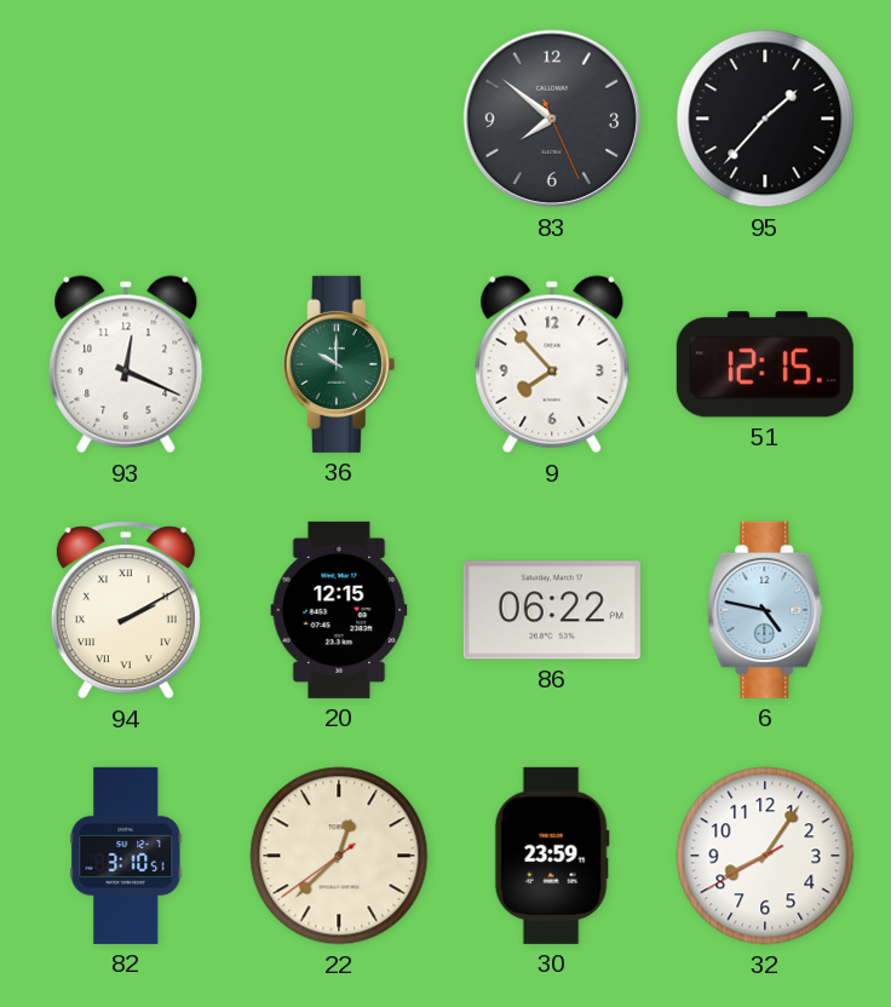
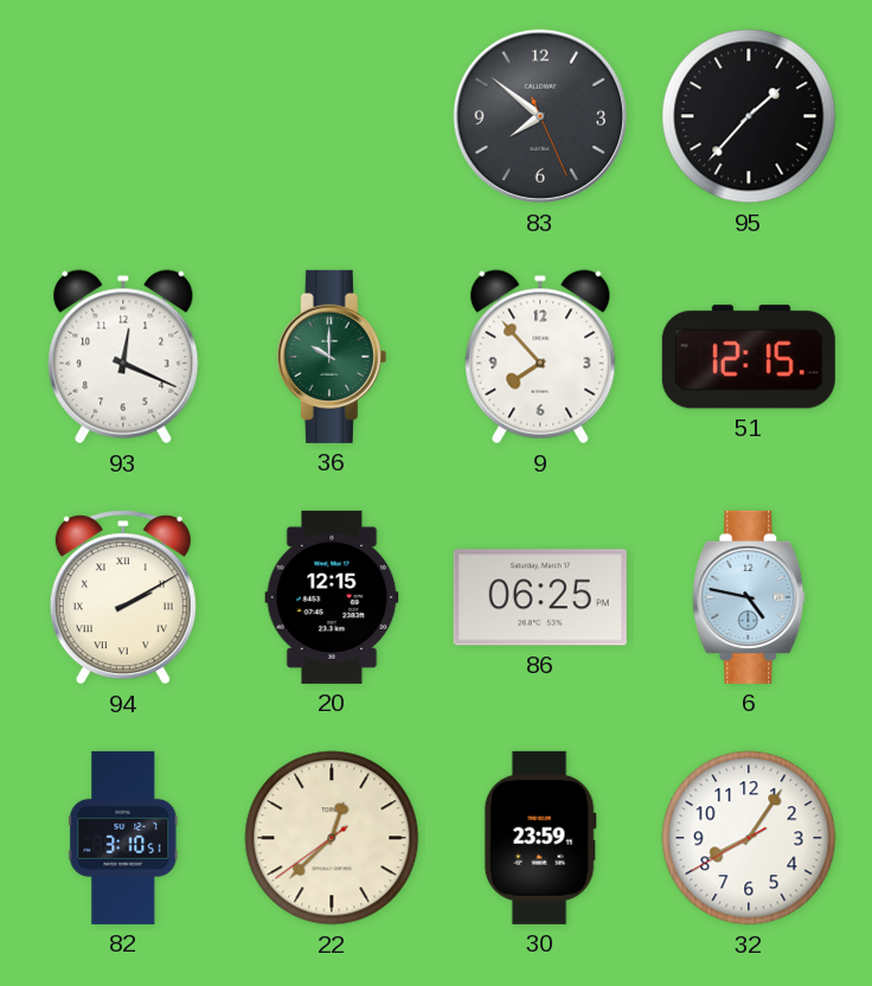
86: 06:22 -> 06:25
